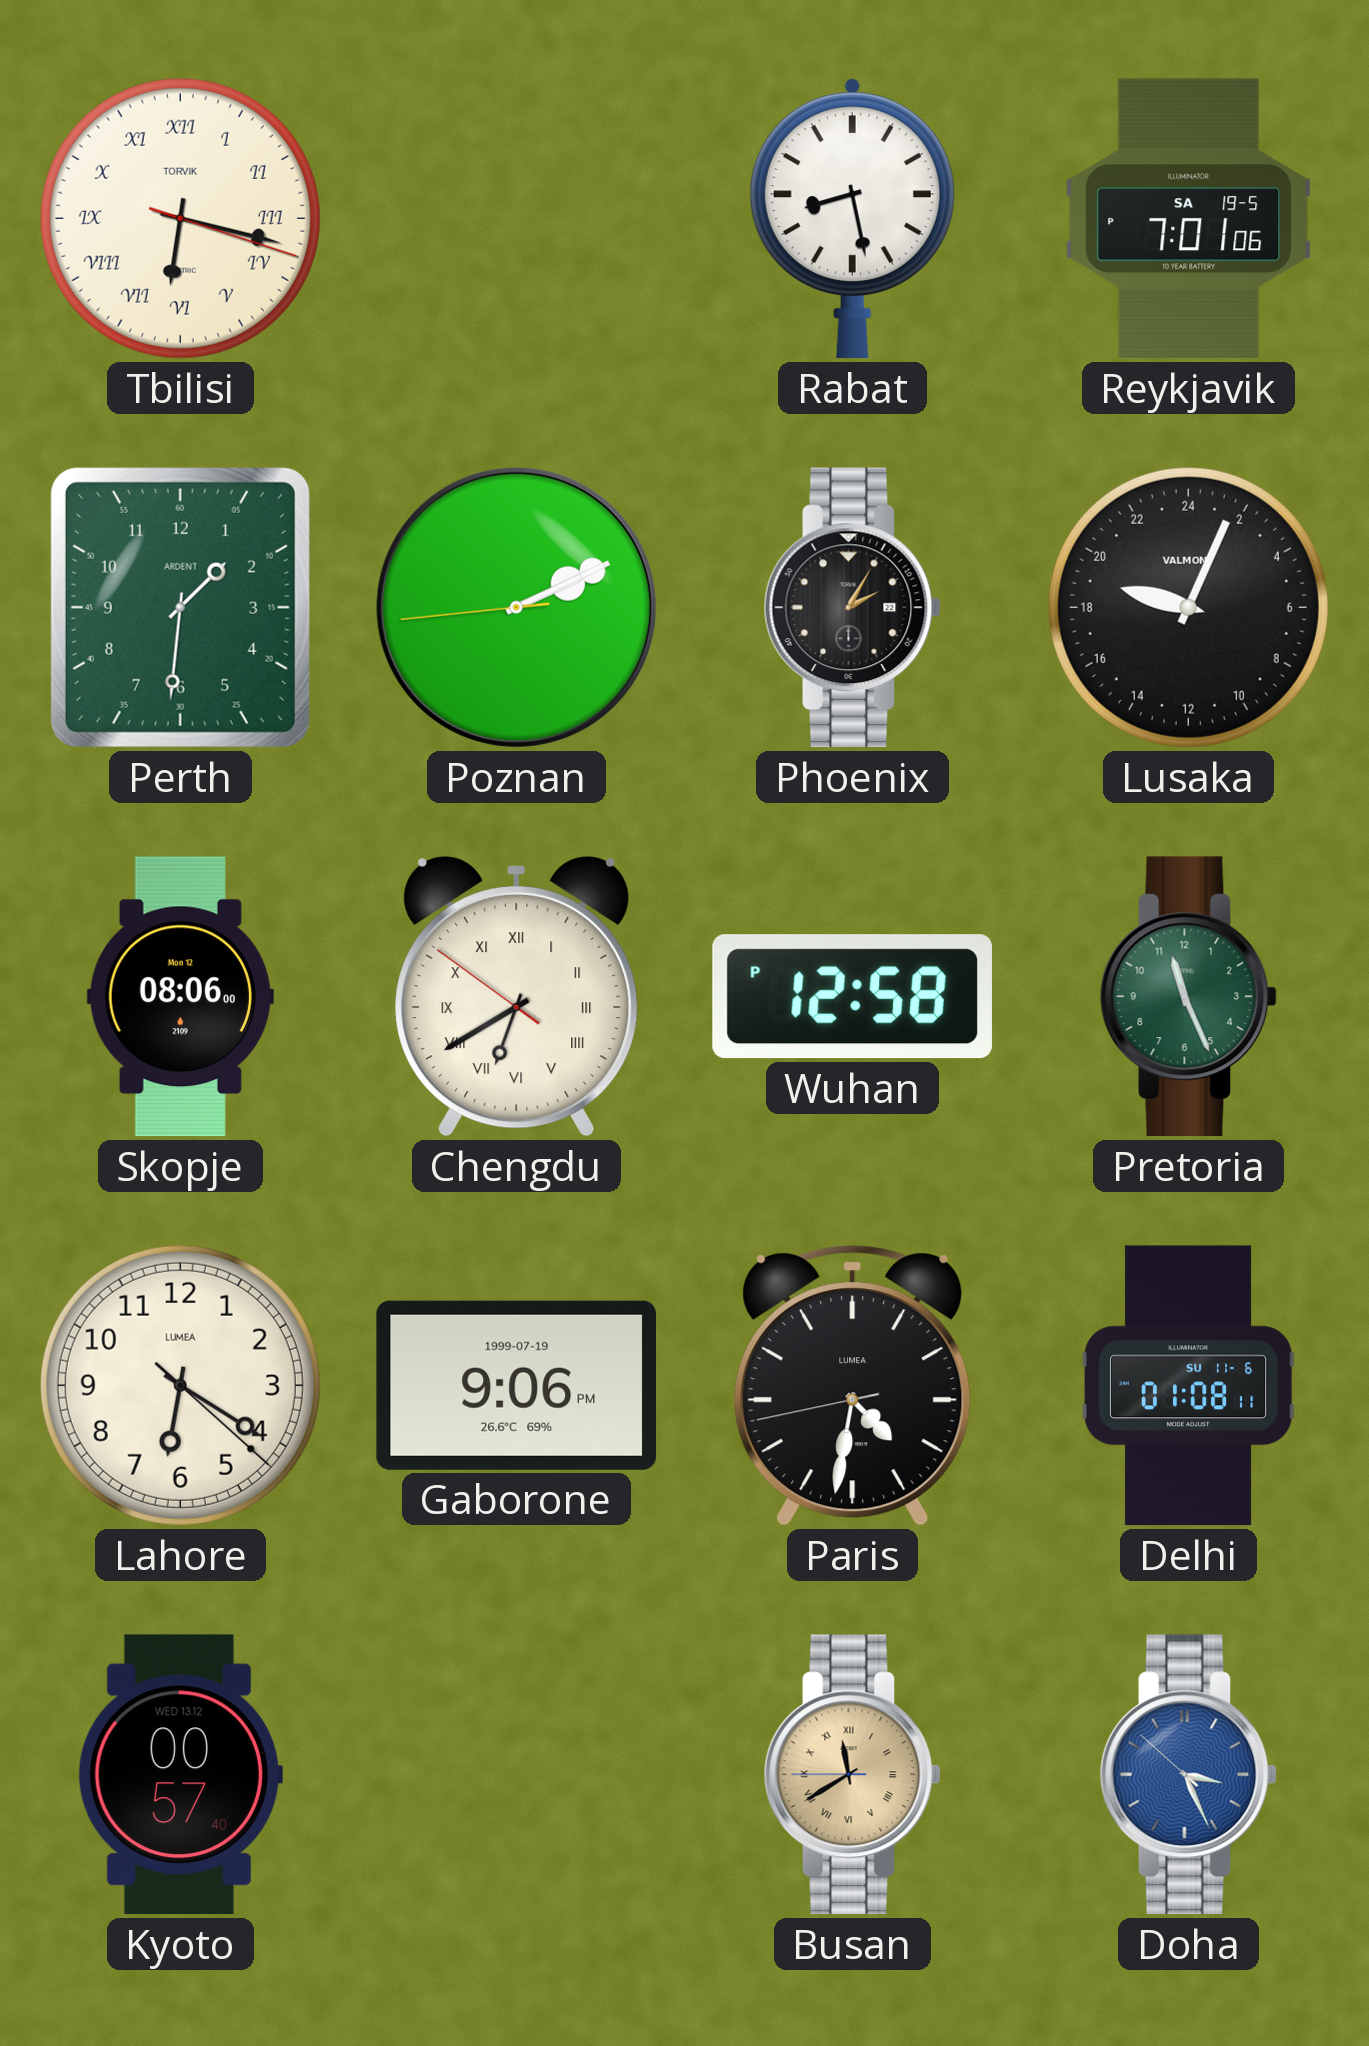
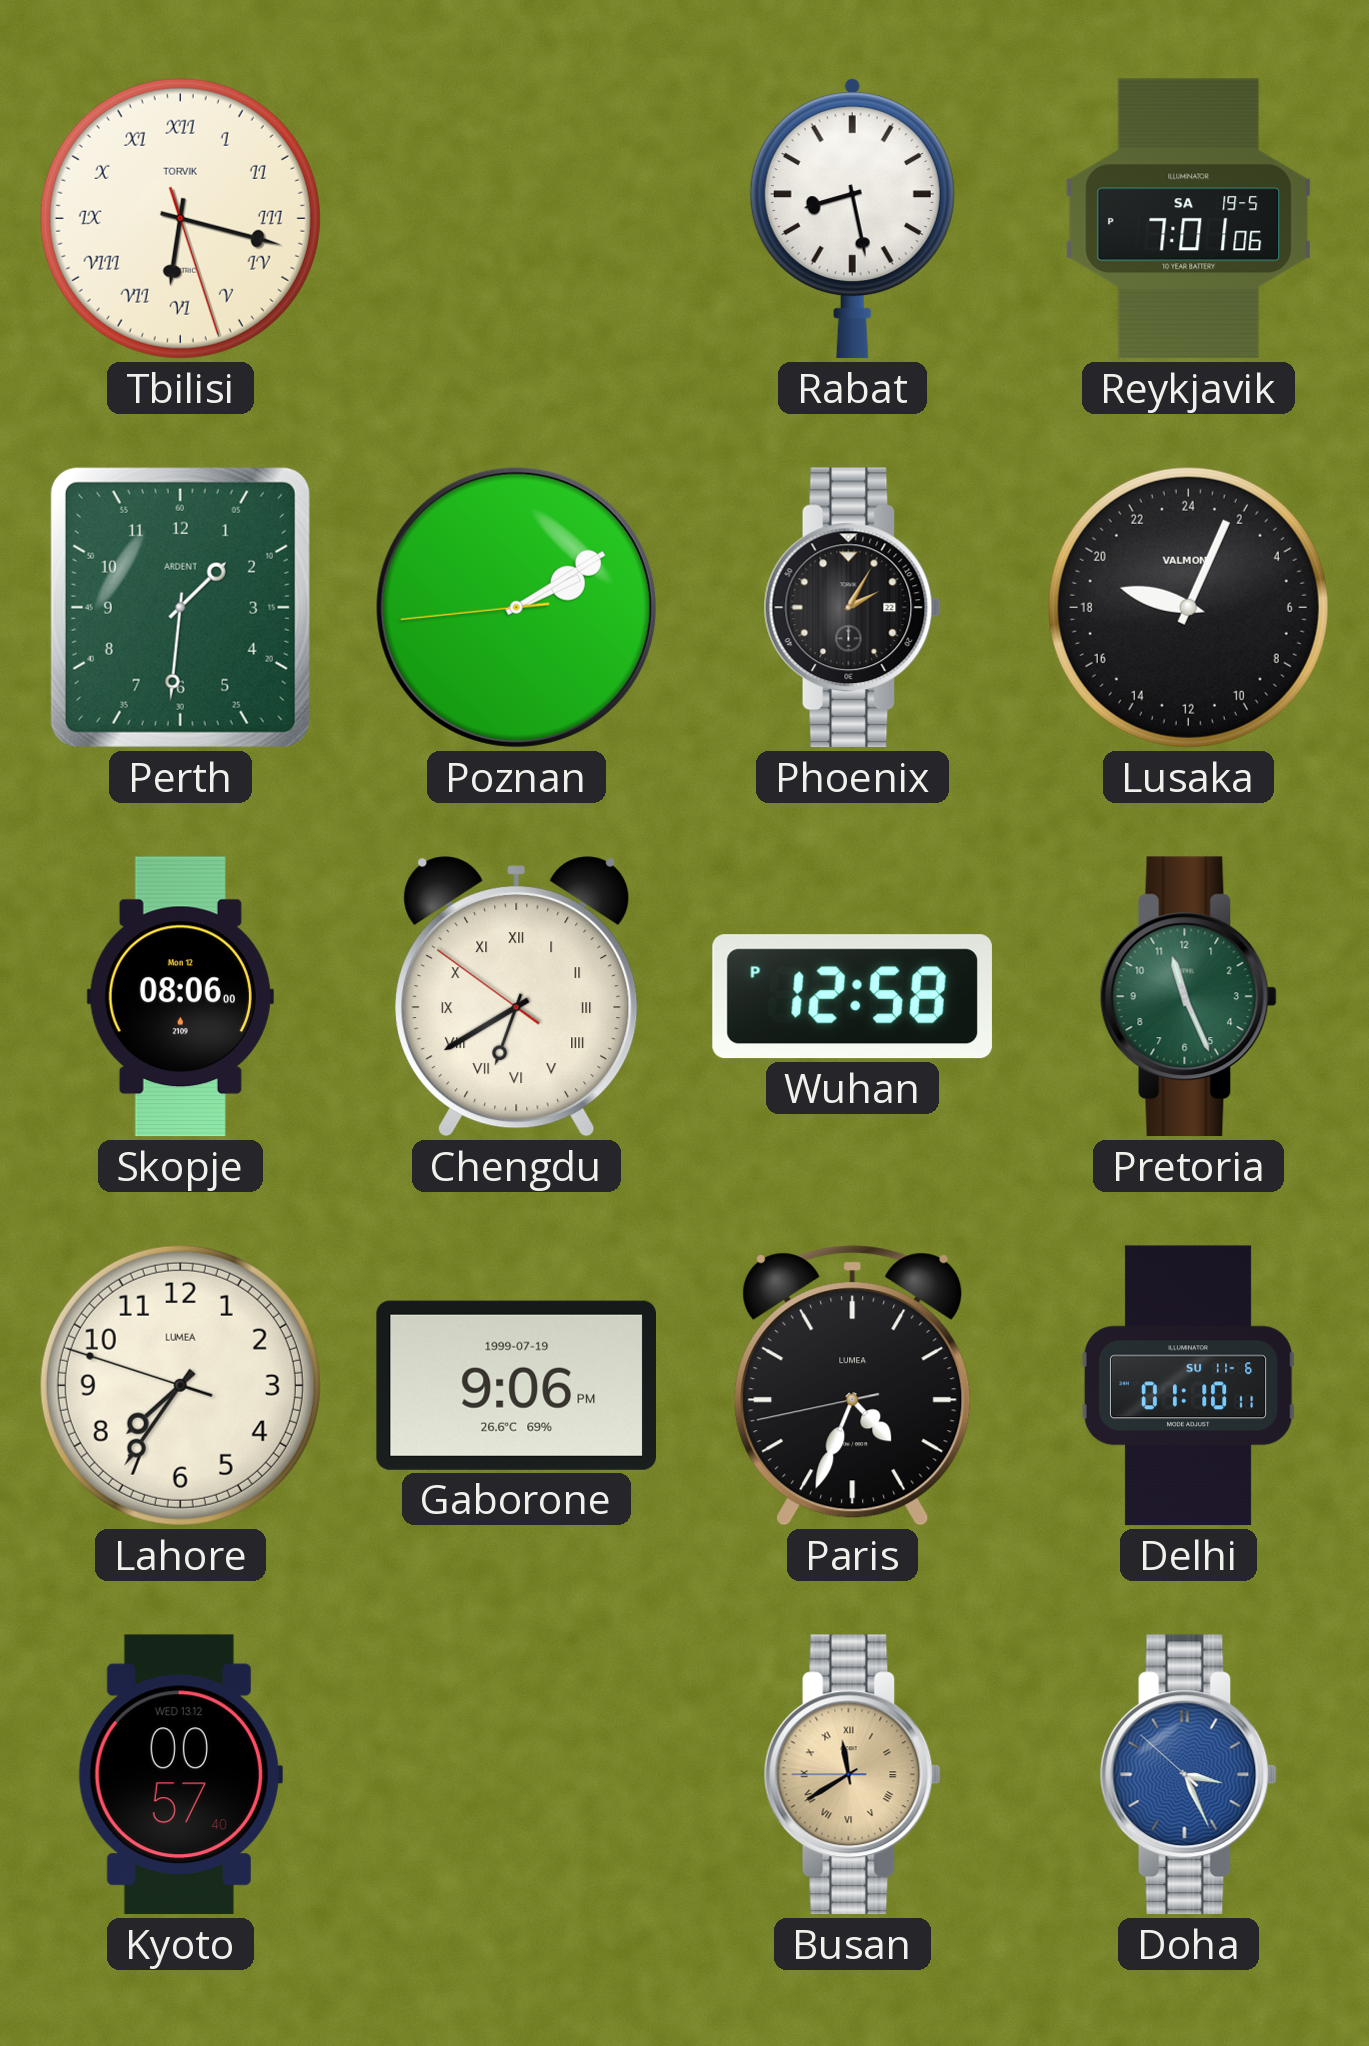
Tbilisi: 6:17:18 -> 6:17:27
Poznan: 2:10 -> 2:09
Lahore: 6:20 -> 7:35
Paris: 4:31 -> 4:33
Delhi: 01:08 -> 01:10
